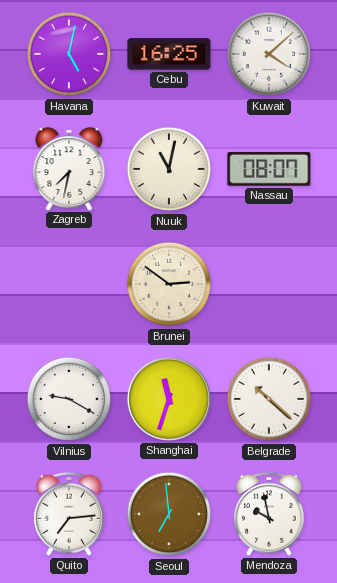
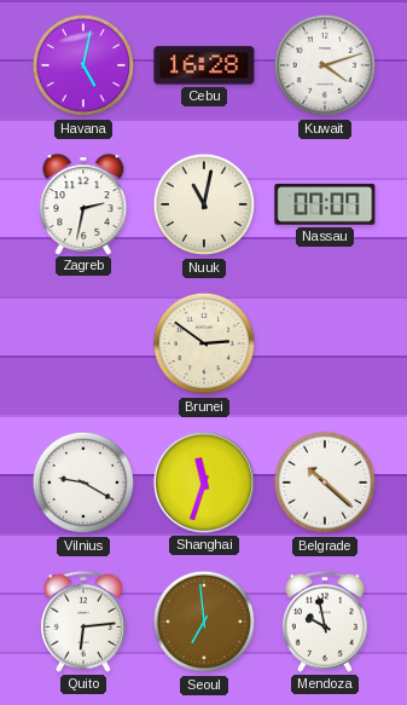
Cebu: 16:25 -> 16:28
Kuwait: 4:08 -> 4:12
Zagreb: 7:32 -> 2:32
Nassau: 08:07 -> 07:07
Quito: 7:14 -> 6:14
